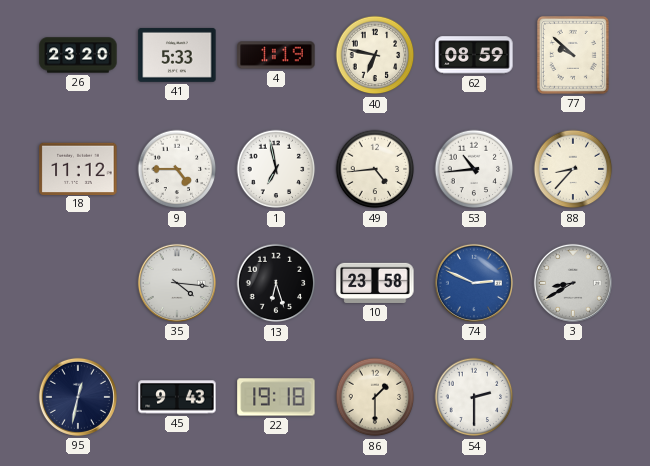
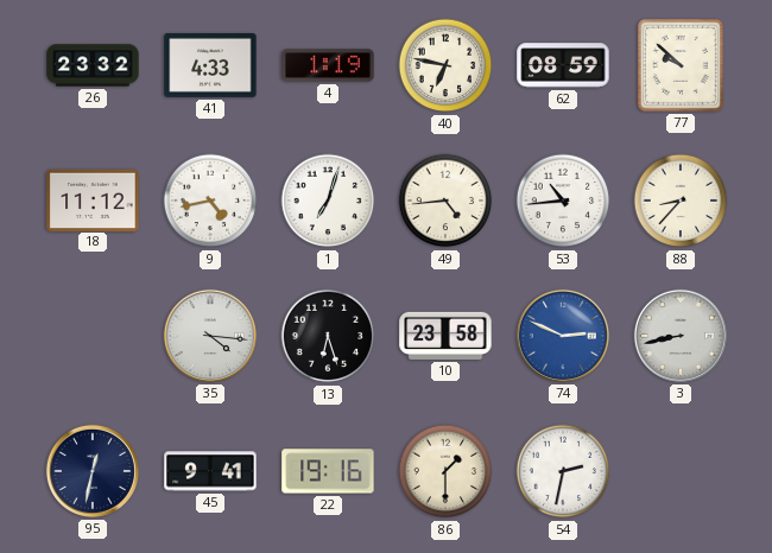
26: 23:20 -> 23:32
41: 5:33 -> 4:33
9: 4:45 -> 4:43
1: 6:58 -> 7:03
3: 8:40 -> 8:43
45: 9:43 -> 9:41
22: 19:18 -> 19:16
54: 2:30 -> 2:32
